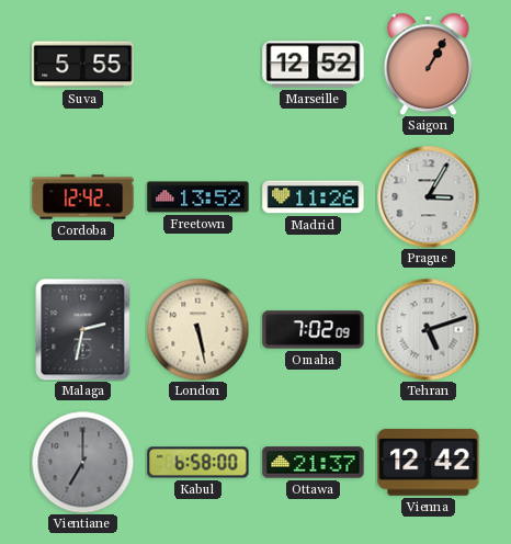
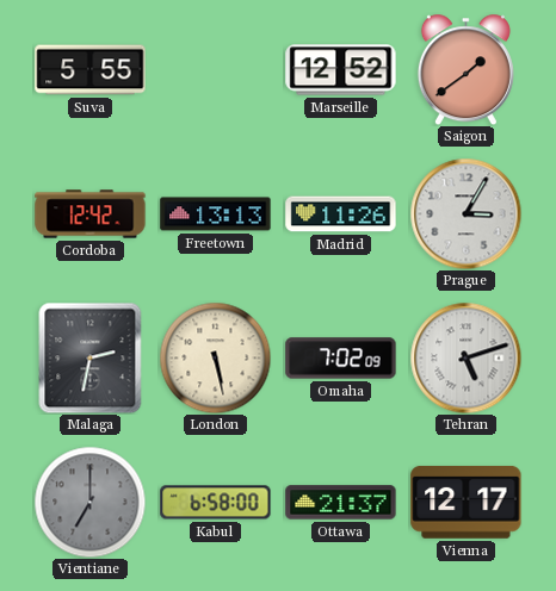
Saigon: 1:05 -> 1:39
Freetown: 13:52 -> 13:13
Vienna: 12:42 -> 12:17
